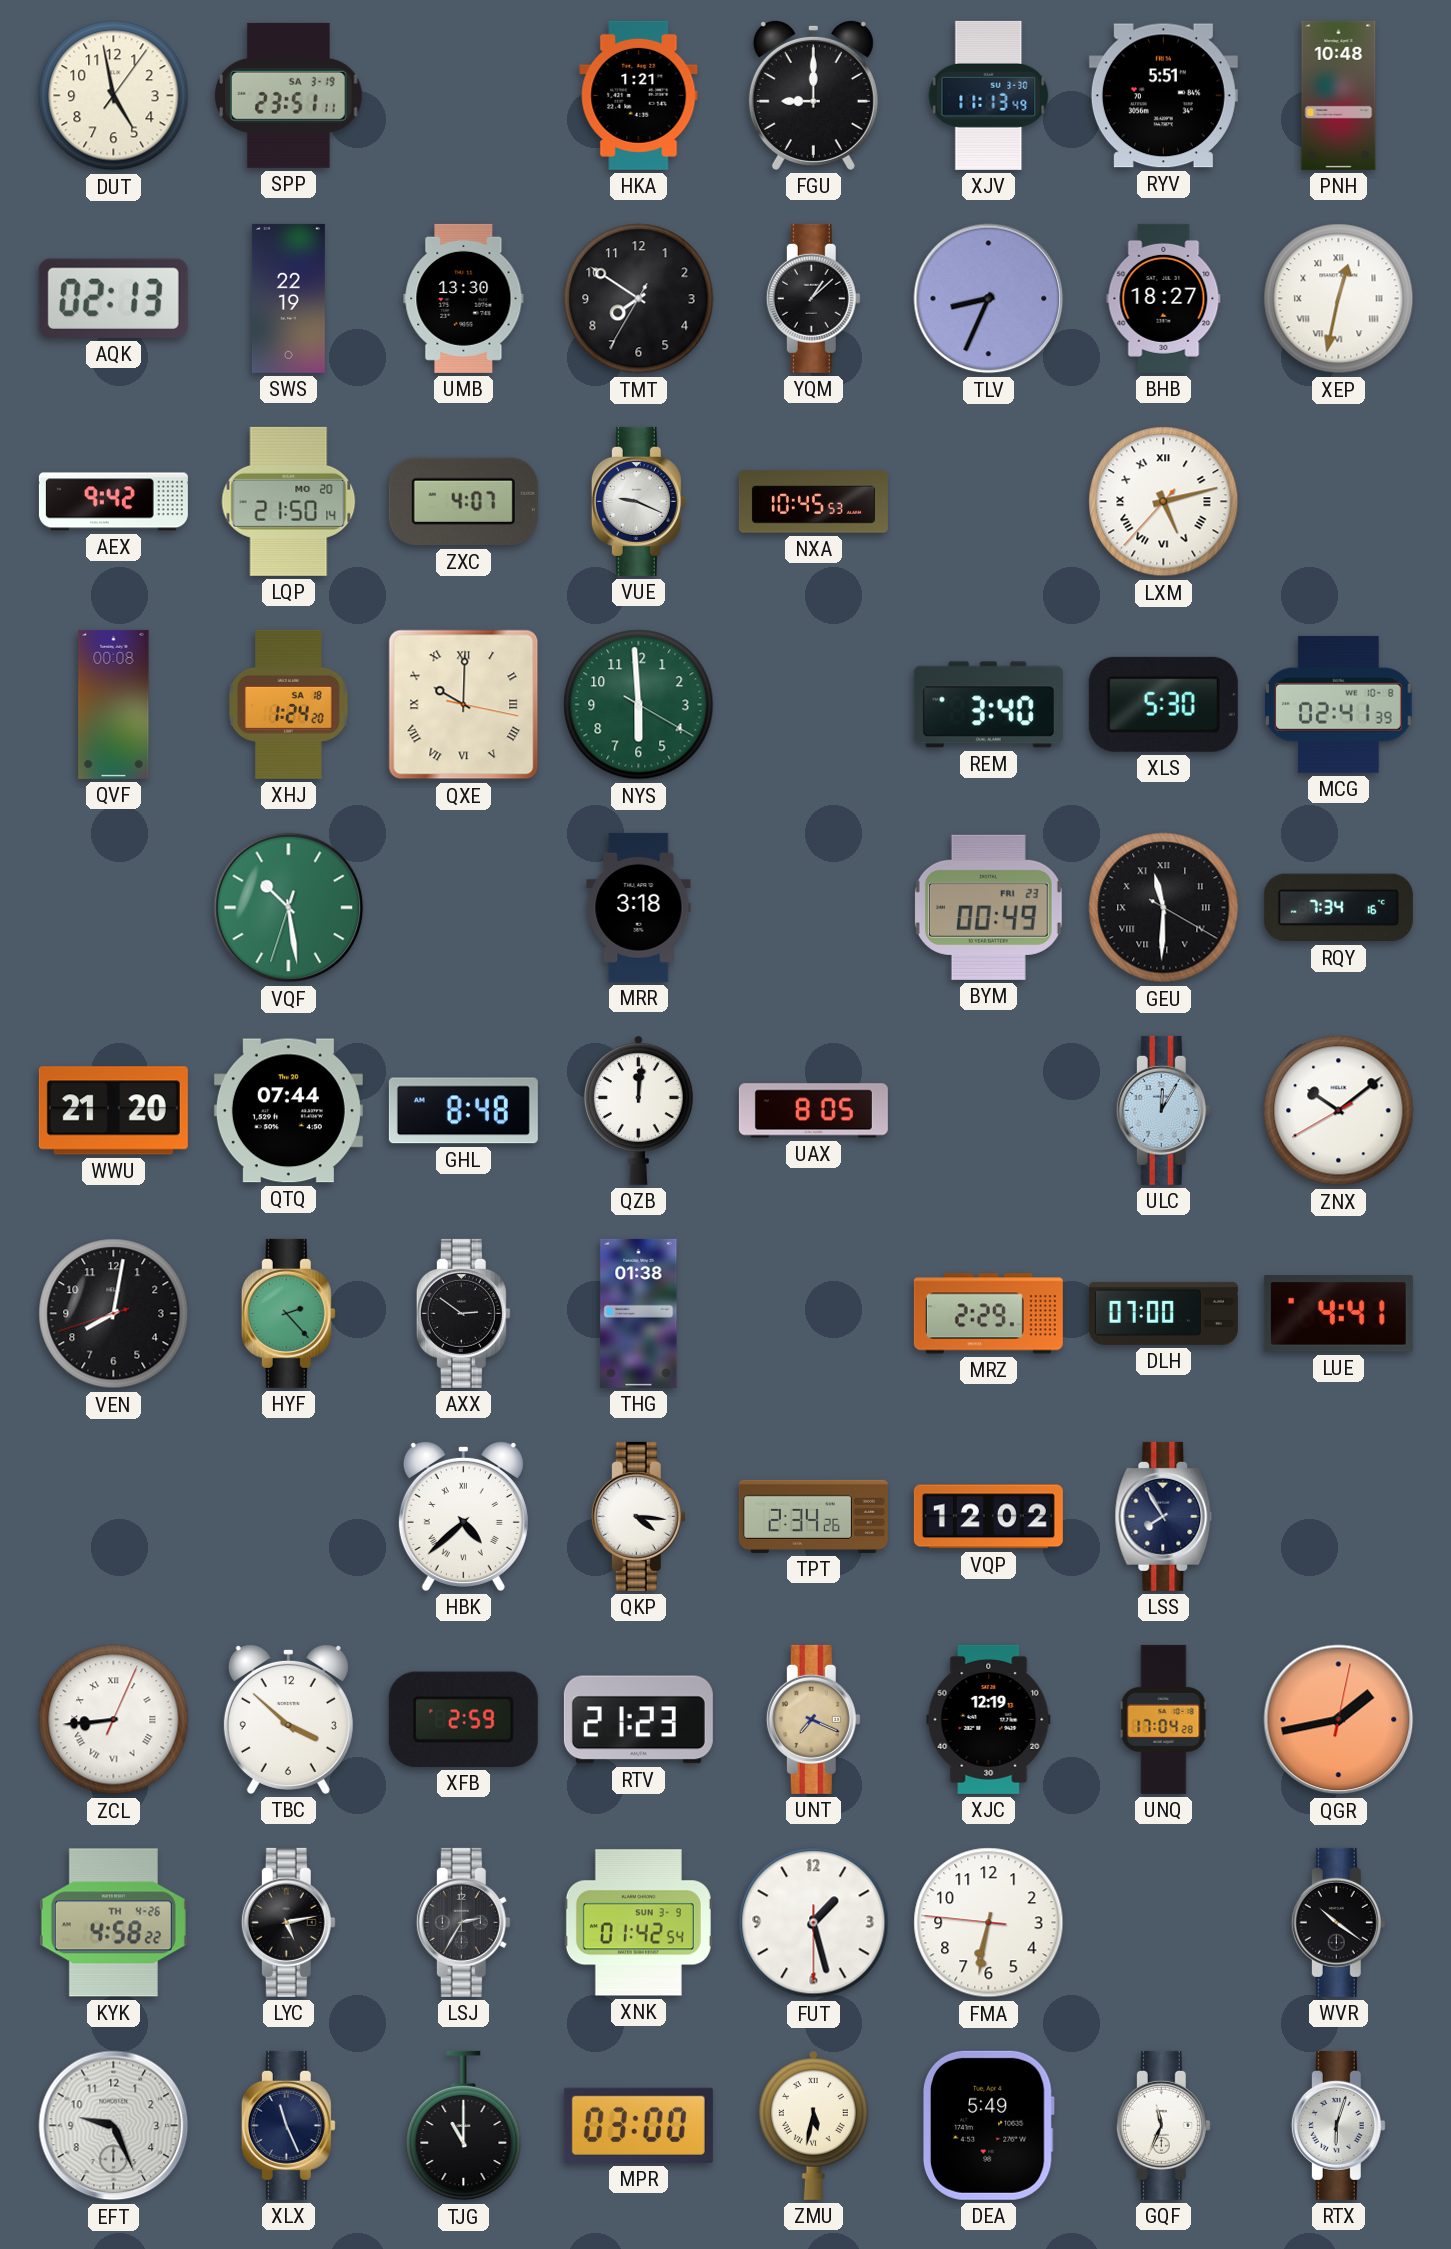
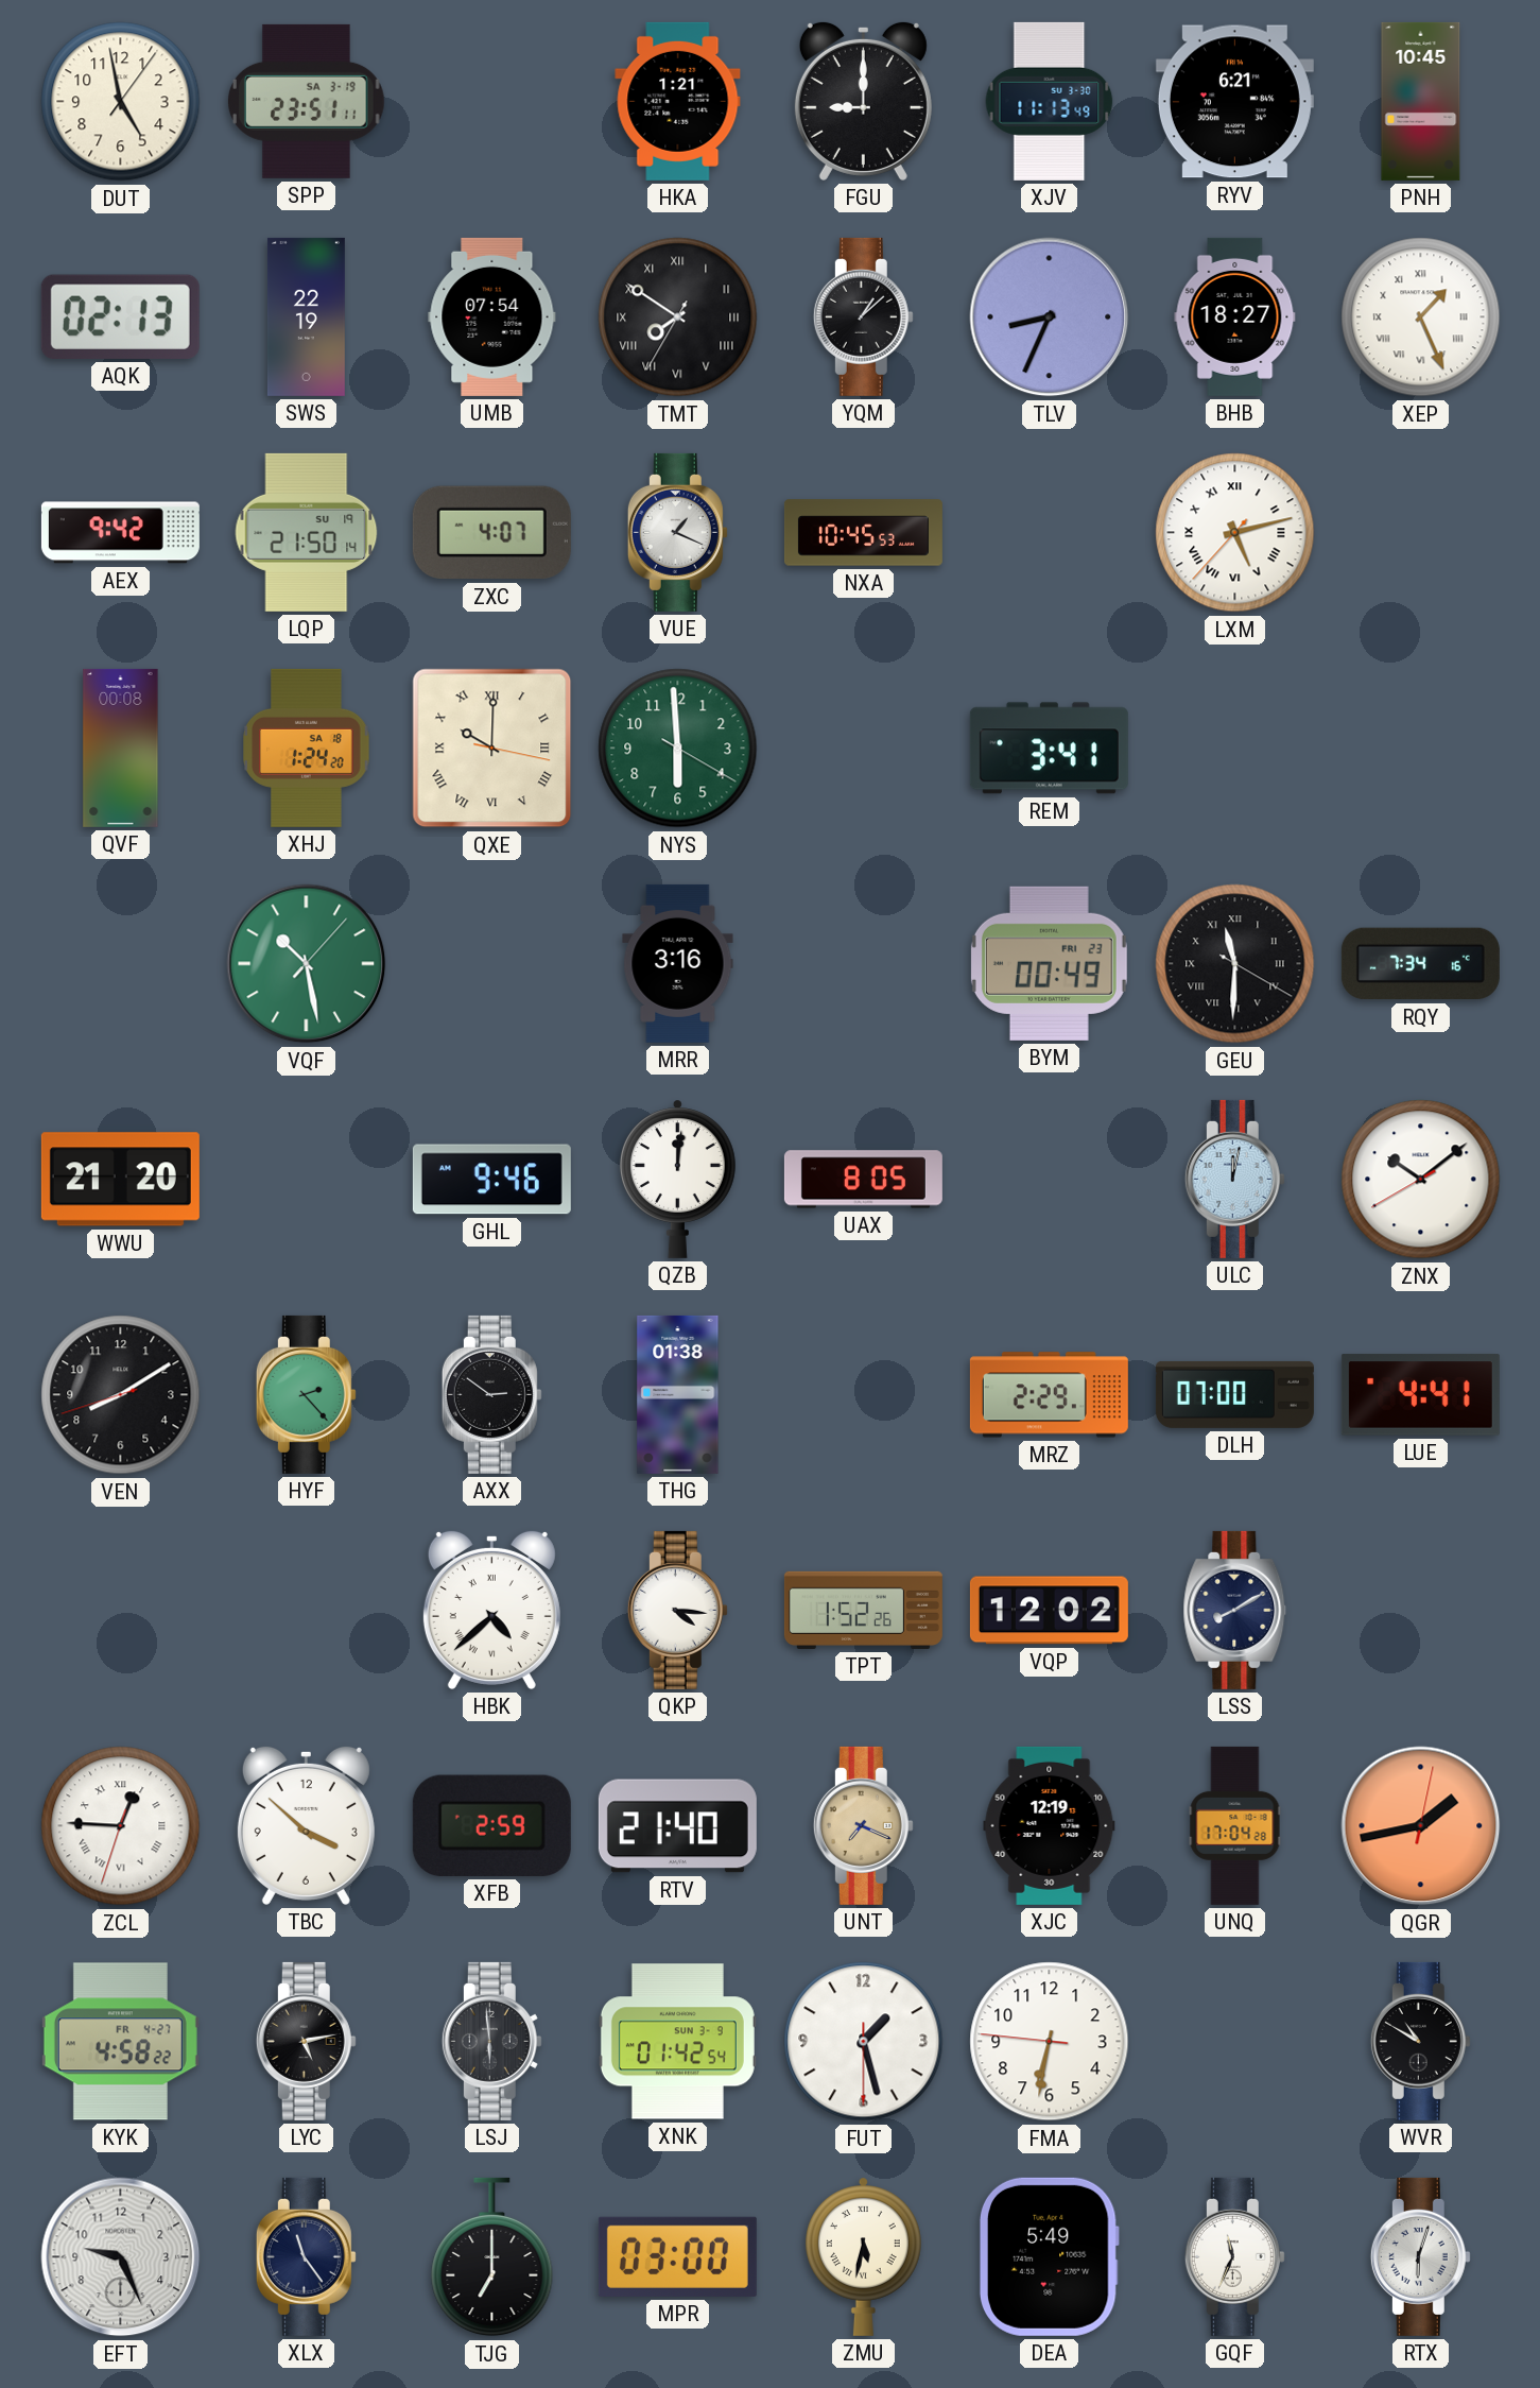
RYV: 5:51 -> 6:21
PNH: 10:48 -> 10:45
UMB: 13:30 -> 07:54
TMT numerals: Arabic -> Roman
XEP: 12:32 -> 1:26
LQP date: MO 20 -> SU 19
VUE: 9:19 -> 1:19
REM: 3:40 -> 3:41
XLS: 5:30 -> none
MCG: 02:41 -> none
VQF: 10:28:33 -> 10:28:07
MRR: 3:18 -> 3:16
QTQ: 07:44 -> none
GHL: 8:48 -> 9:46
ULC: 12:05 -> 12:02
VEN: 8:01 -> 8:09
TPT: 2:34 -> 1:52
LSS: 7:55 -> 8:10
ZCL: 8:44 -> 12:45
RTV: 21:23 -> 21:40
KYK date: TH 4-26 -> FR 4-27
LSJ: 2:35 -> 5:59
WVR: 10:21 -> 10:50
XLX: 11:26 -> 11:24
TJG: 11:00 -> 7:00
